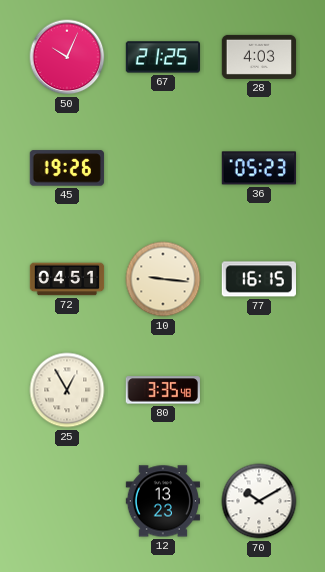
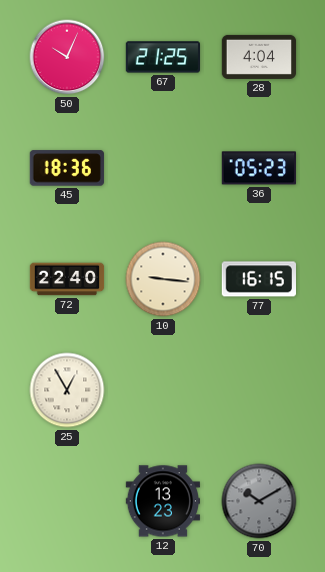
28: 4:03 -> 4:04
45: 19:26 -> 18:36
72: 04:51 -> 22:40
80: 3:35 -> none
70 dial: white -> grey
